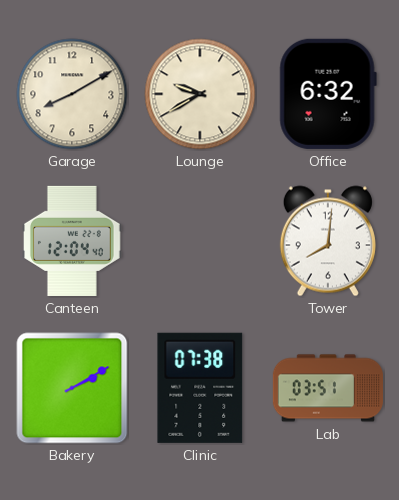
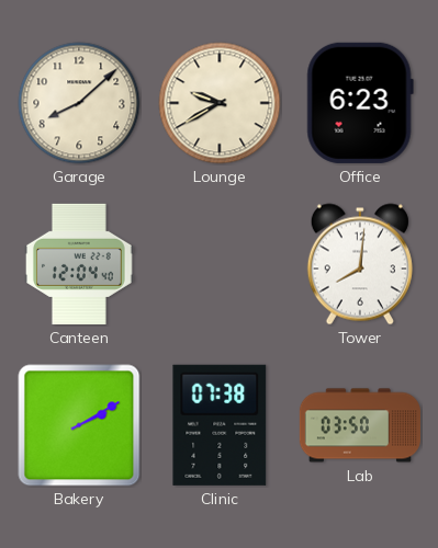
Garage: 8:10 -> 8:08
Office: 6:32 -> 6:23
Lab: 03:51 -> 03:50
